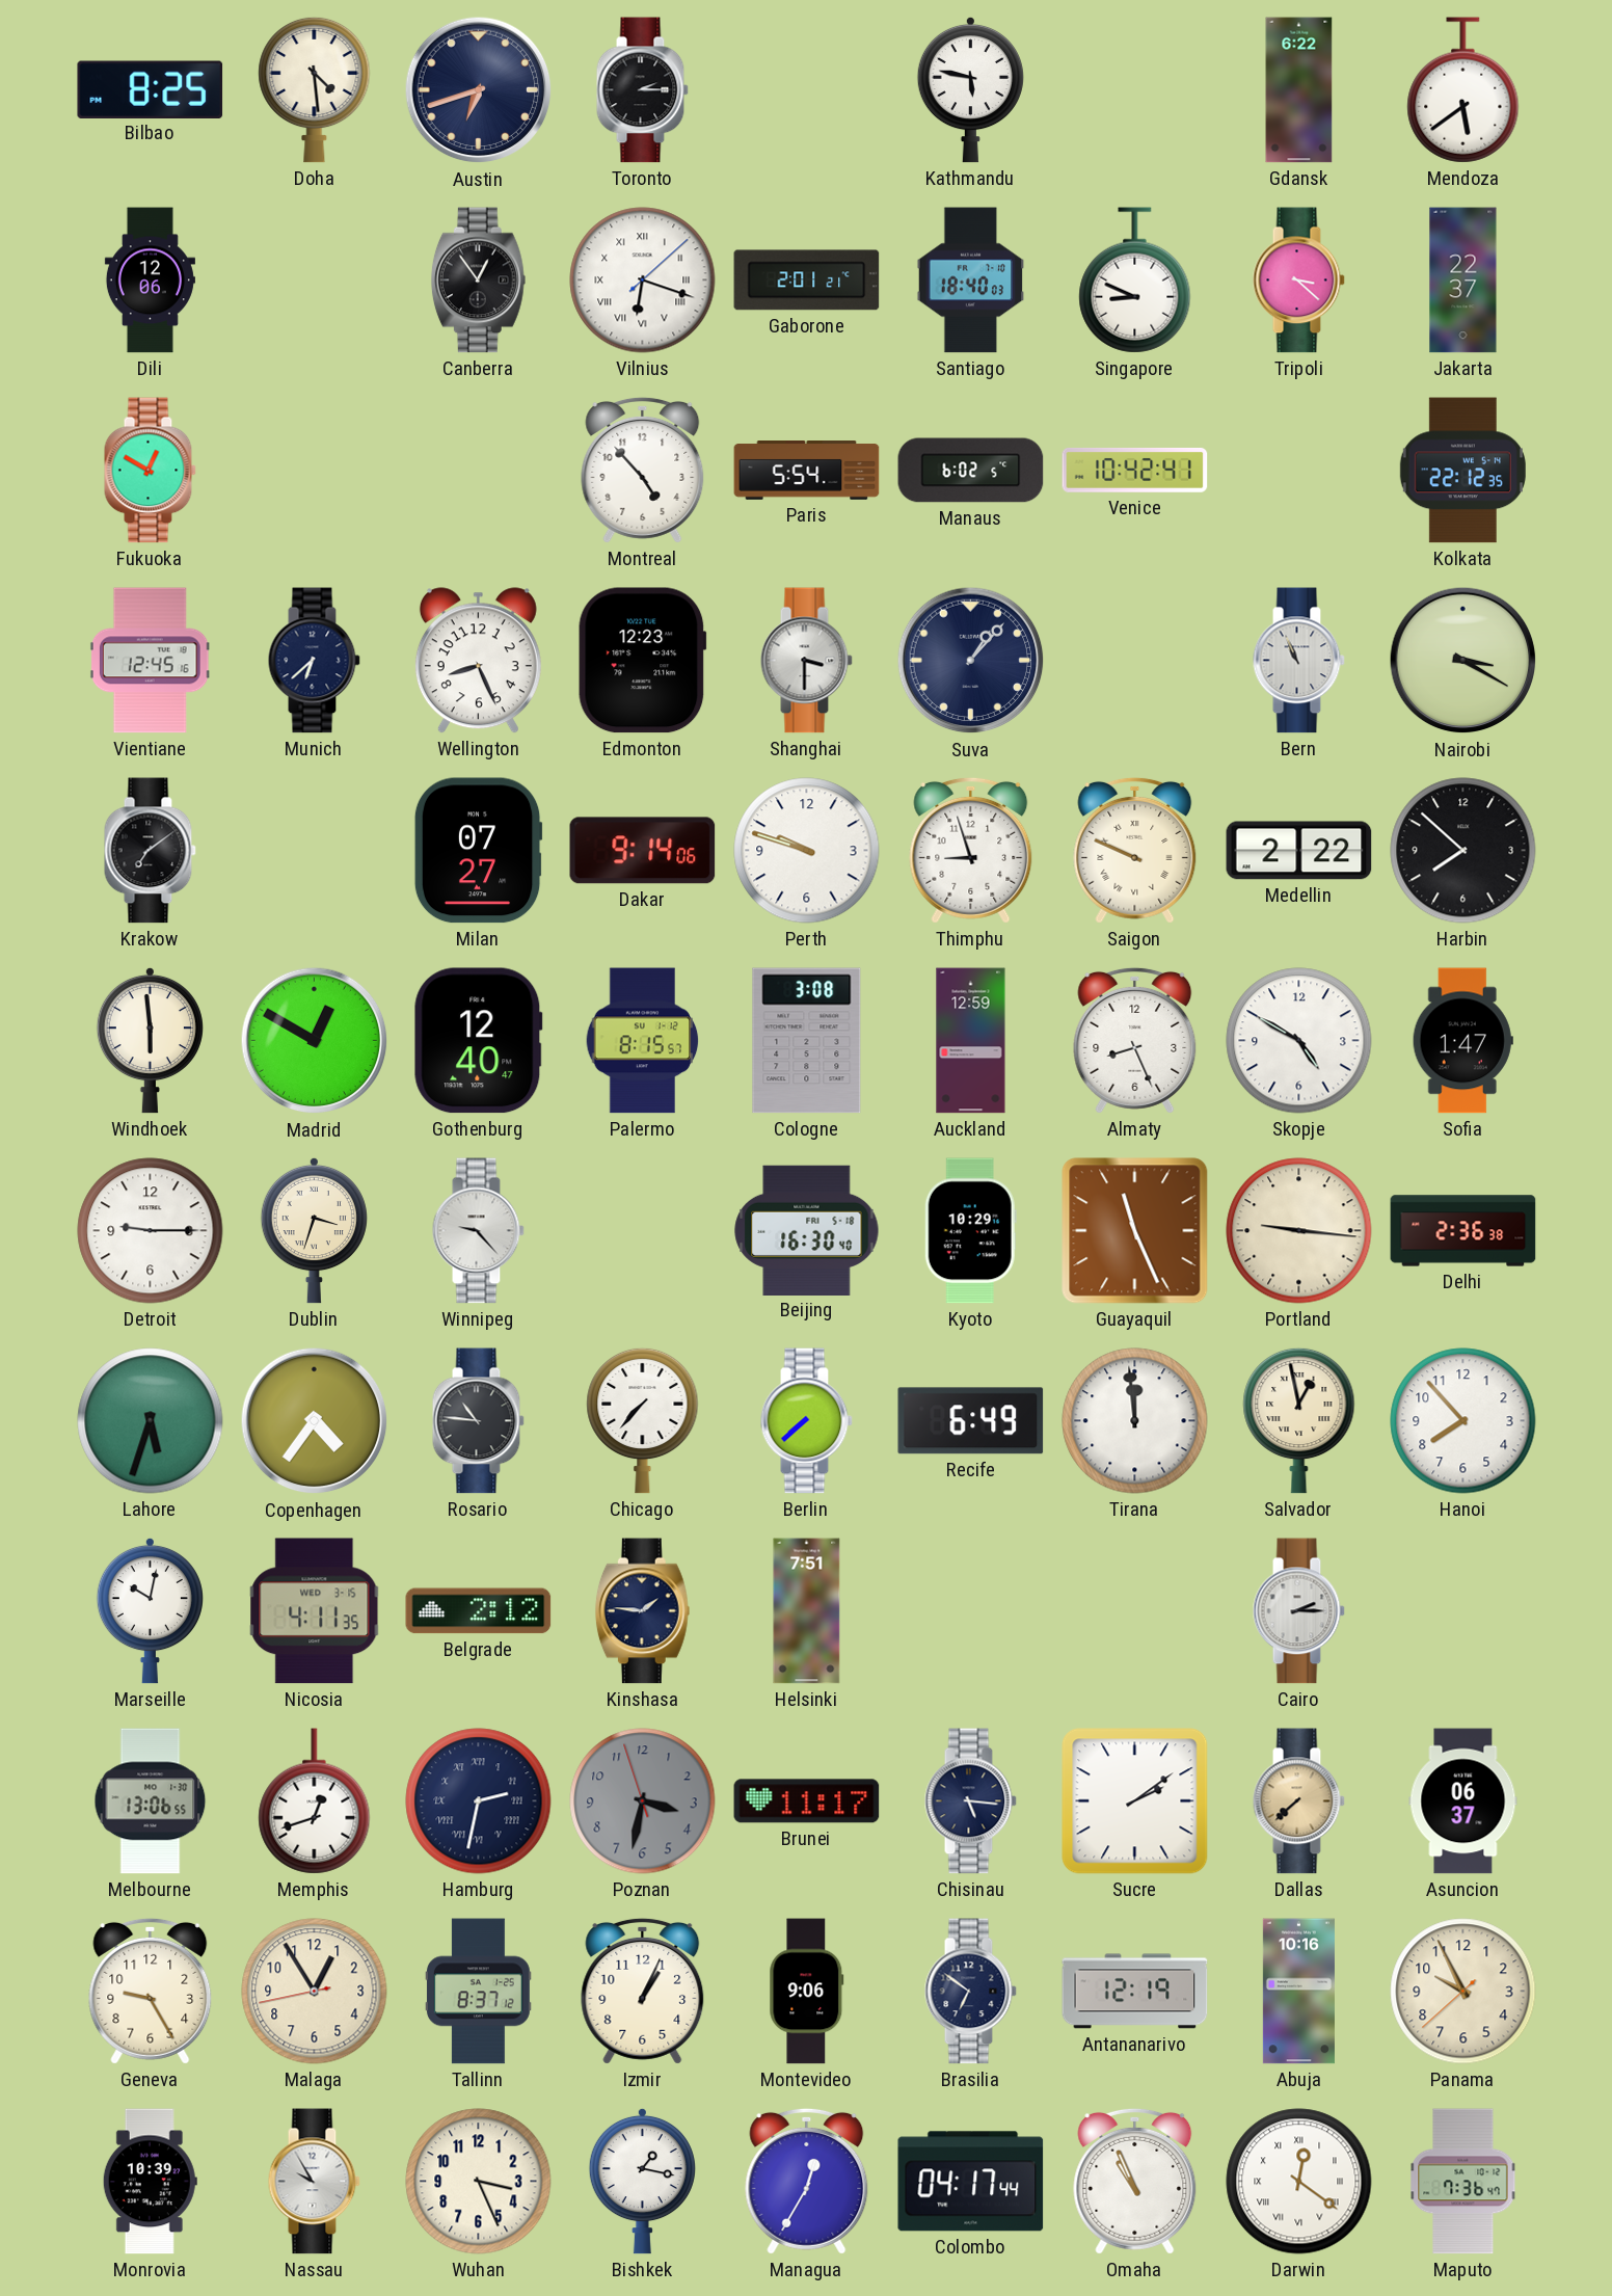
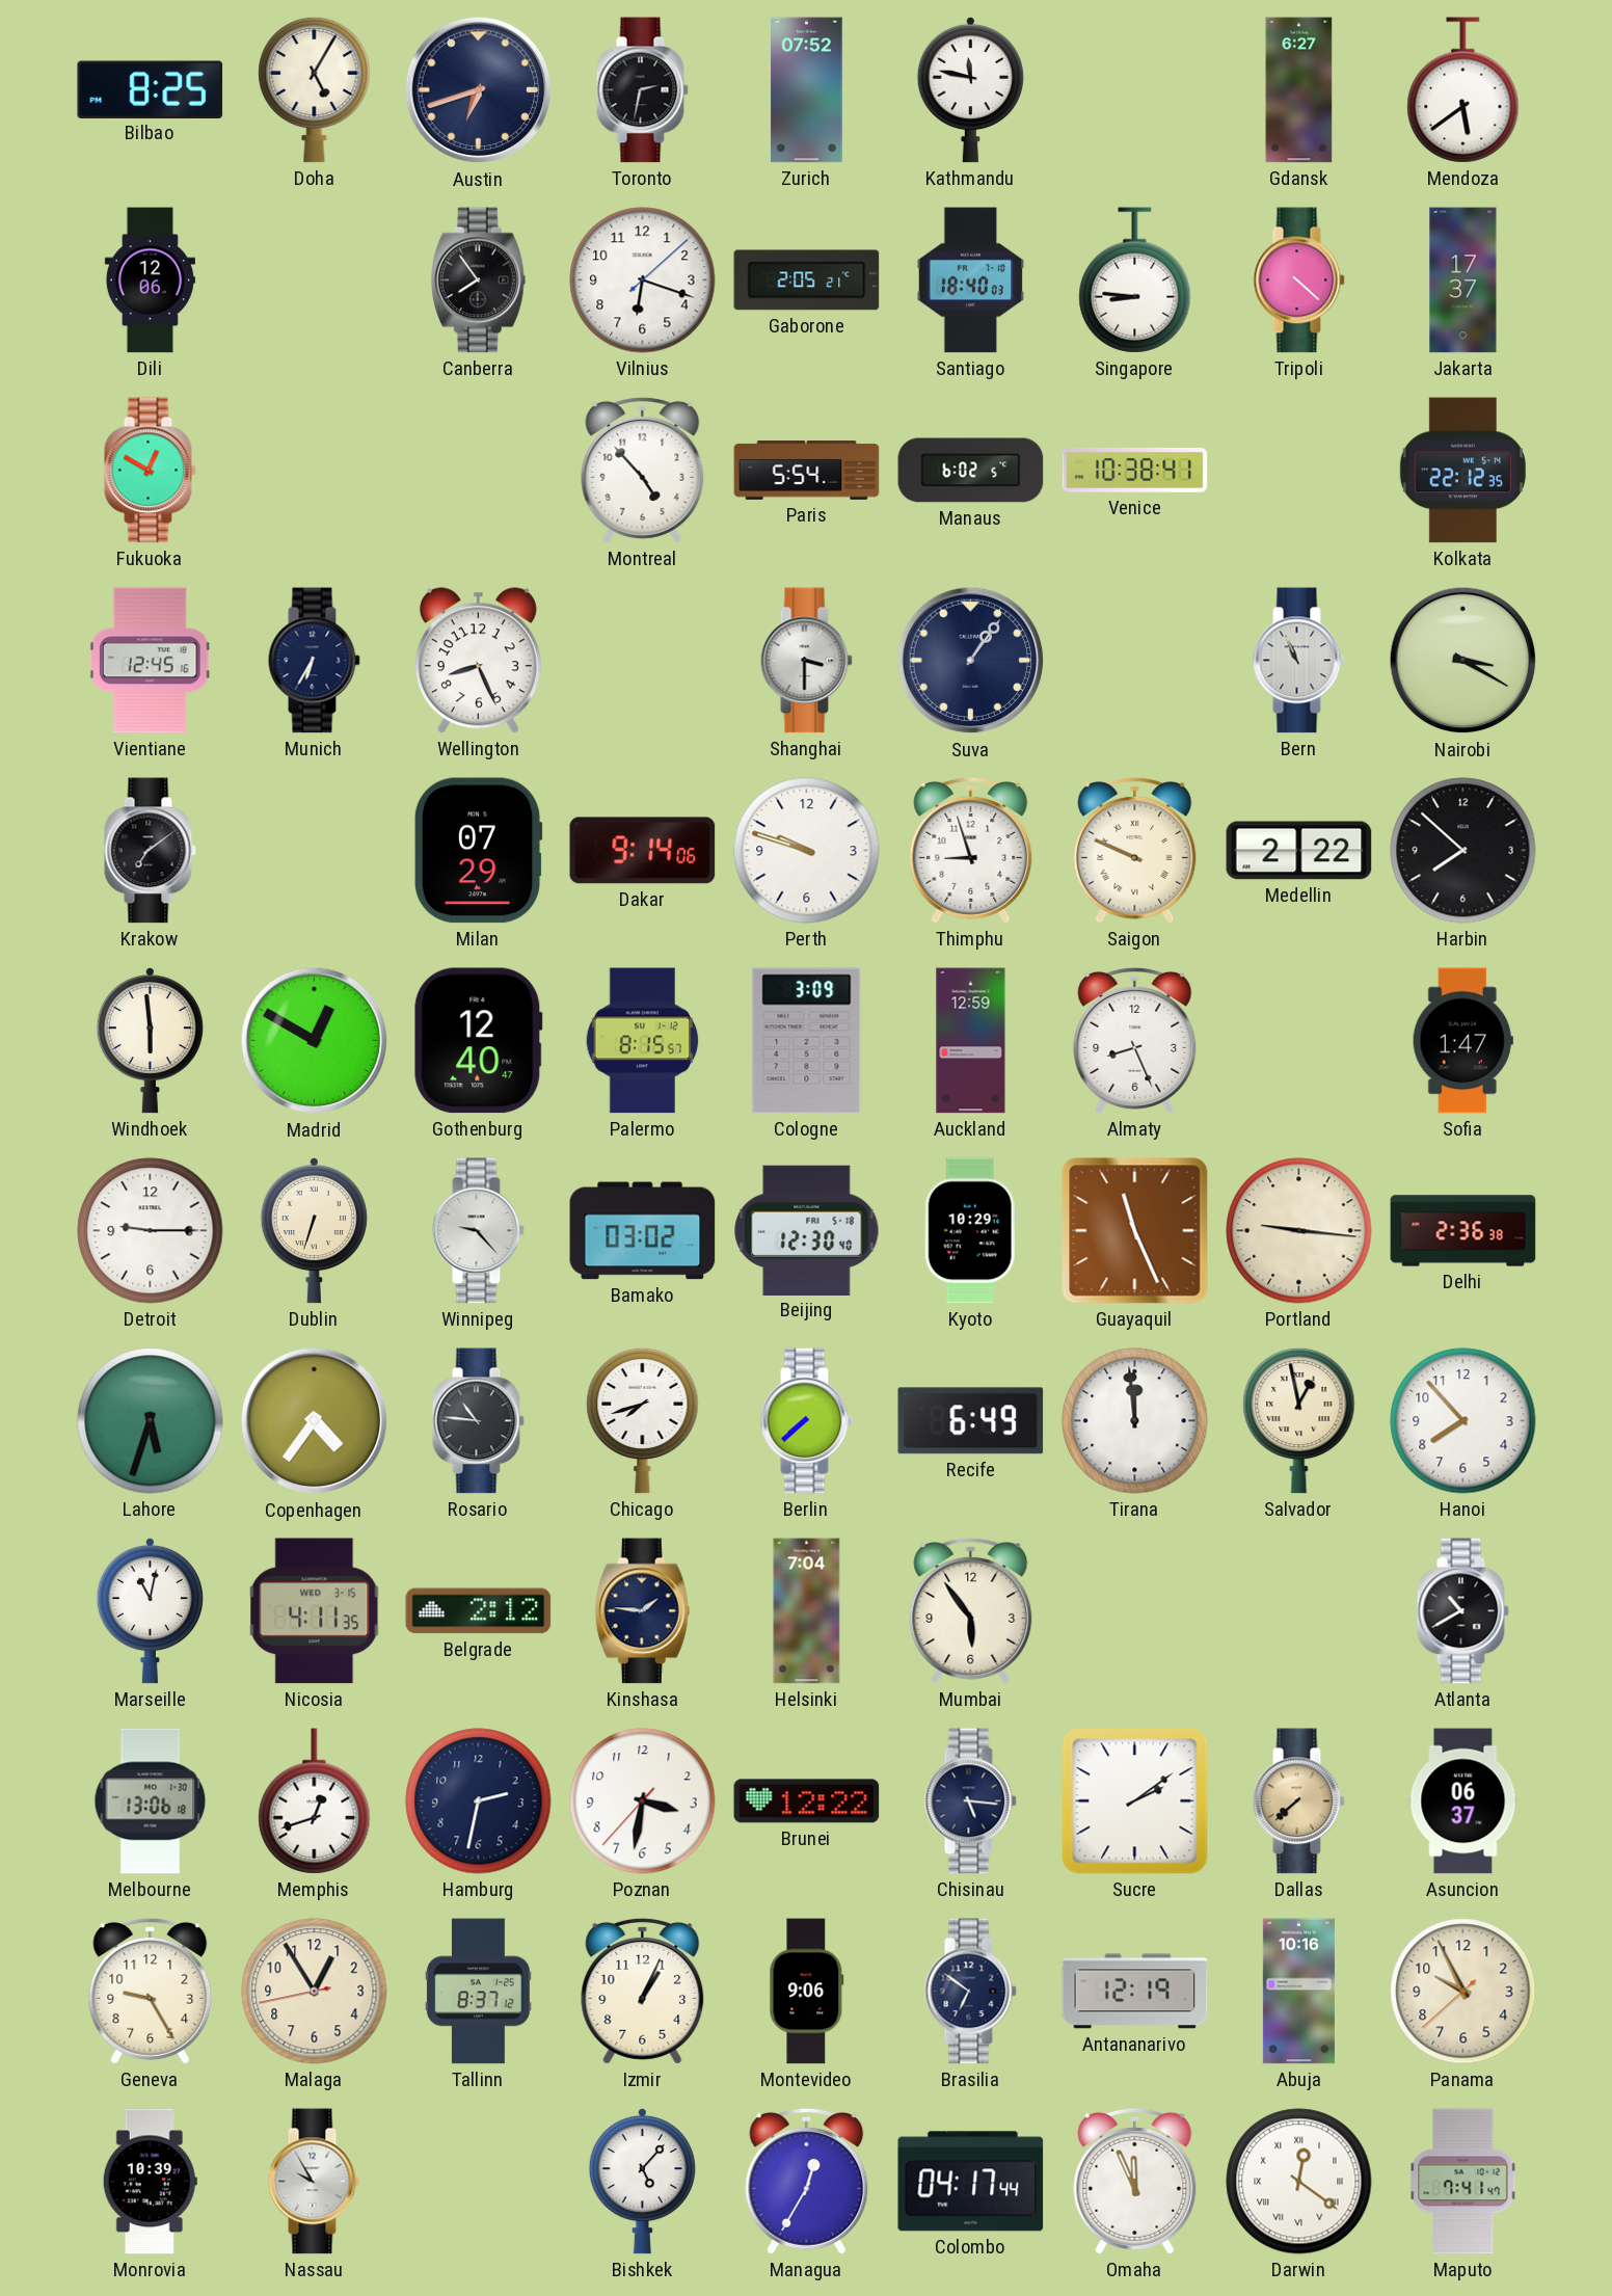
Doha: 4:29 -> 5:05
Toronto: 2:15 -> 2:32
Zurich: none -> 07:52
Kathmandu: 5:47 -> 11:47
Gdansk: 6:22 -> 6:27
Canberra: 12:54 -> 7:54
Vilnius numerals: Roman -> Arabic
Gaborone: 2:01 -> 2:05
Singapore: 8:49 -> 8:46
Tripoli: 3:22 -> 4:22
Jakarta: 22:37 -> 17:37
Venice: 10:42 -> 10:38
Munich: 6:38 -> 6:35
Edmonton: 12:23 -> none
Suva: 1:07 -> 1:06
Milan: 07:27 -> 07:29
Cologne: 3:08 -> 3:09
Skopje: 4:50 -> none
Dublin: 3:33 -> 6:33
Bamako: none -> 03:02
Beijing: 16:30 -> 12:30
Chicago: 7:37 -> 7:42
Marseille: 10:02 -> 11:02
Helsinki: 7:51 -> 7:04
Mumbai: none -> 5:54
Cairo: 2:15 -> none
Atlanta: none -> 10:40
Melbourne: 13:06:55 -> 13:06:18
Hamburg numerals: Roman -> Arabic
Poznan: 3:31:57 -> 3:31:37
Poznan dial: grey -> white
Brunei: 11:17 -> 12:22
Wuhan: 3:26 -> none
Bishkek: 1:17 -> 5:07
Omaha: 10:56 -> 11:56
Maputo: 7:36 -> 7:41
